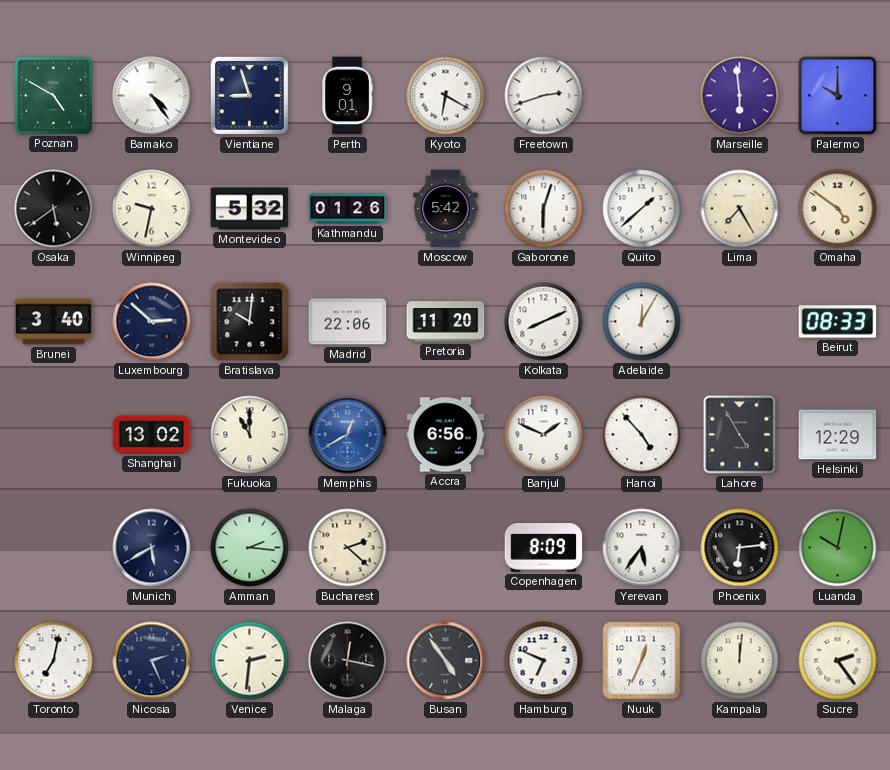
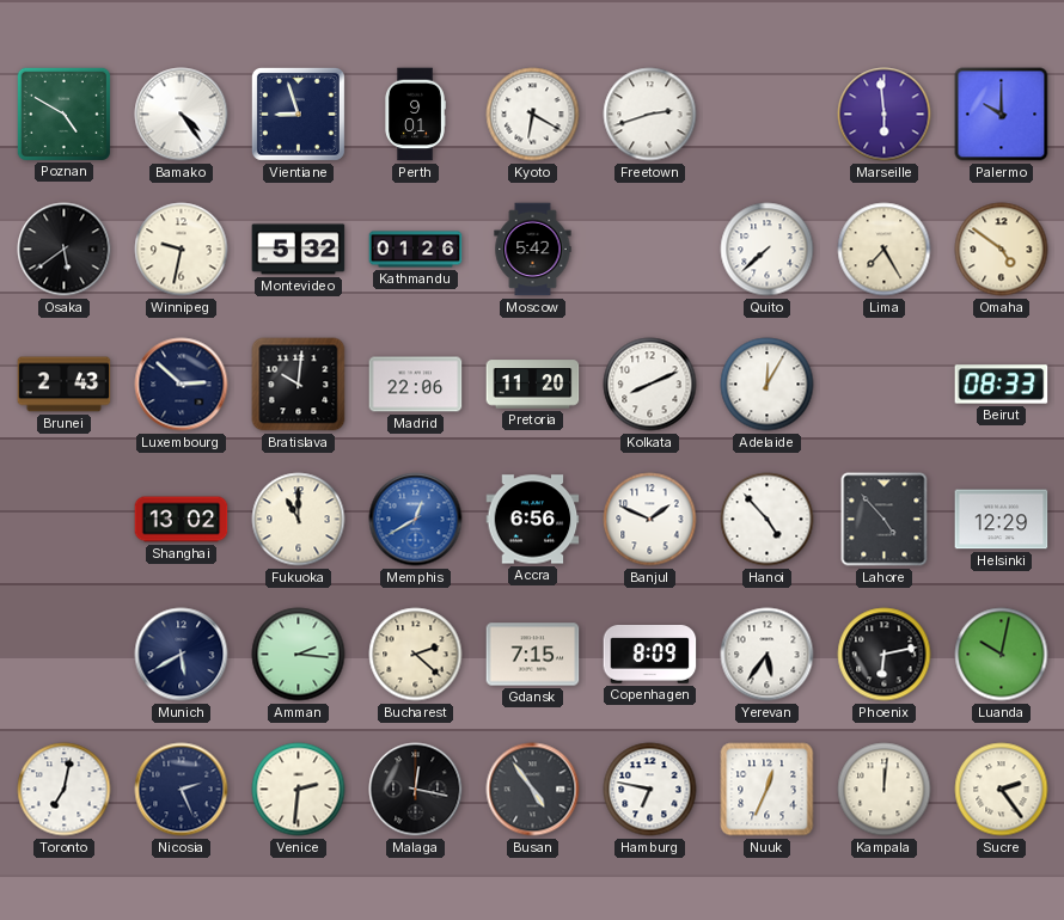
Gaborone: 6:03 -> none
Quito: 1:38 -> 7:38
Brunei: 3:40 -> 2:43
Lahore: 4:55 -> 4:53
Gdansk: none -> 7:15
Phoenix: 6:14 -> 6:13
Hamburg: 6:49 -> 6:47
